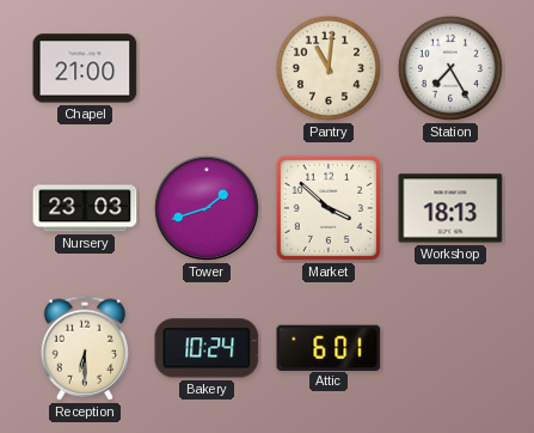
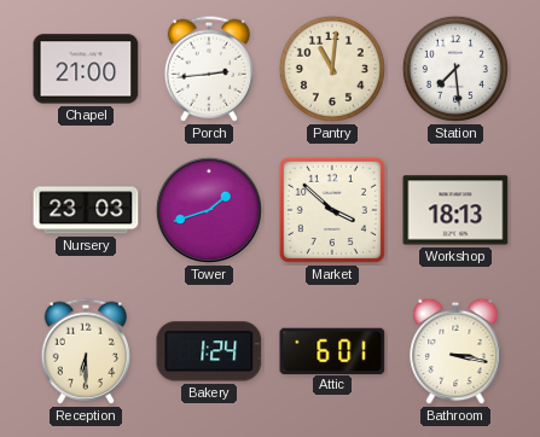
Porch: none -> 2:44
Station: 7:25 -> 7:29
Bakery: 10:24 -> 1:24
Bathroom: none -> 3:17
